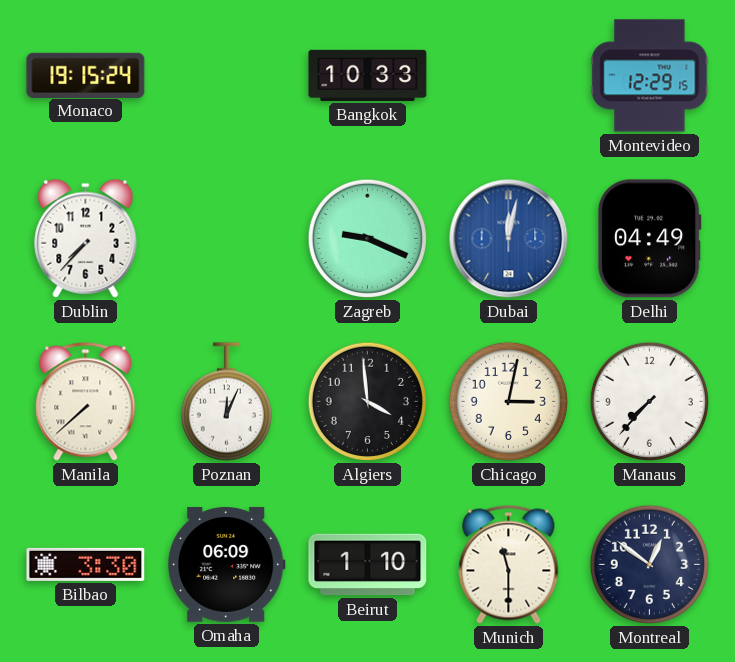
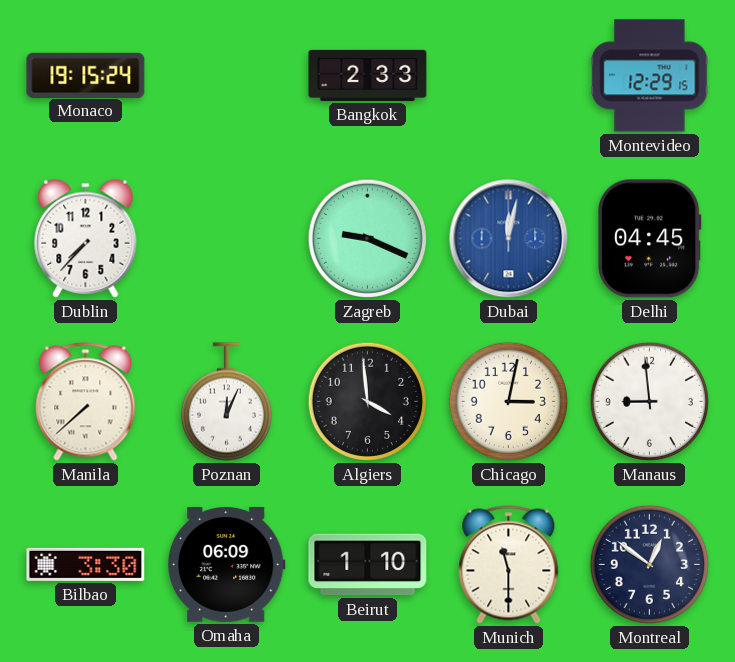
Bangkok: 10:33 -> 2:33
Delhi: 04:49 -> 04:45
Manaus: 7:37 -> 8:59
